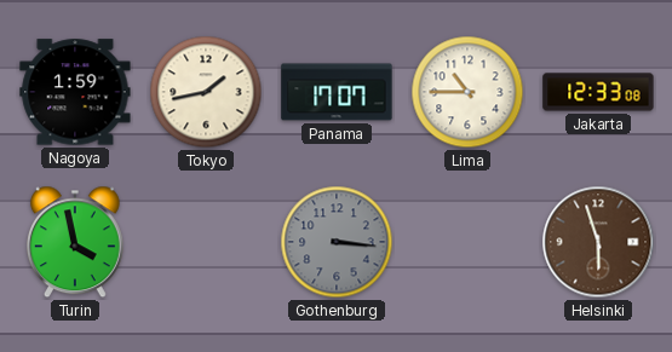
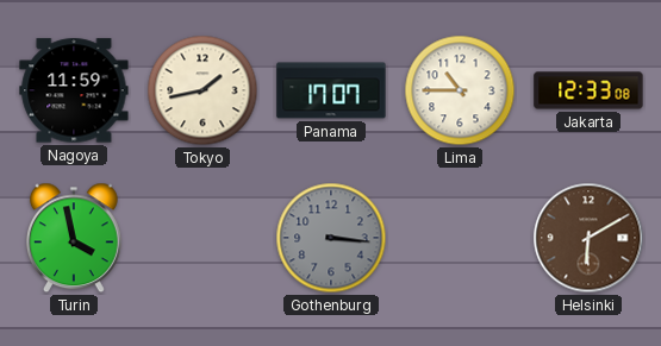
Nagoya: 1:59 -> 11:59
Helsinki: 5:57 -> 6:10
